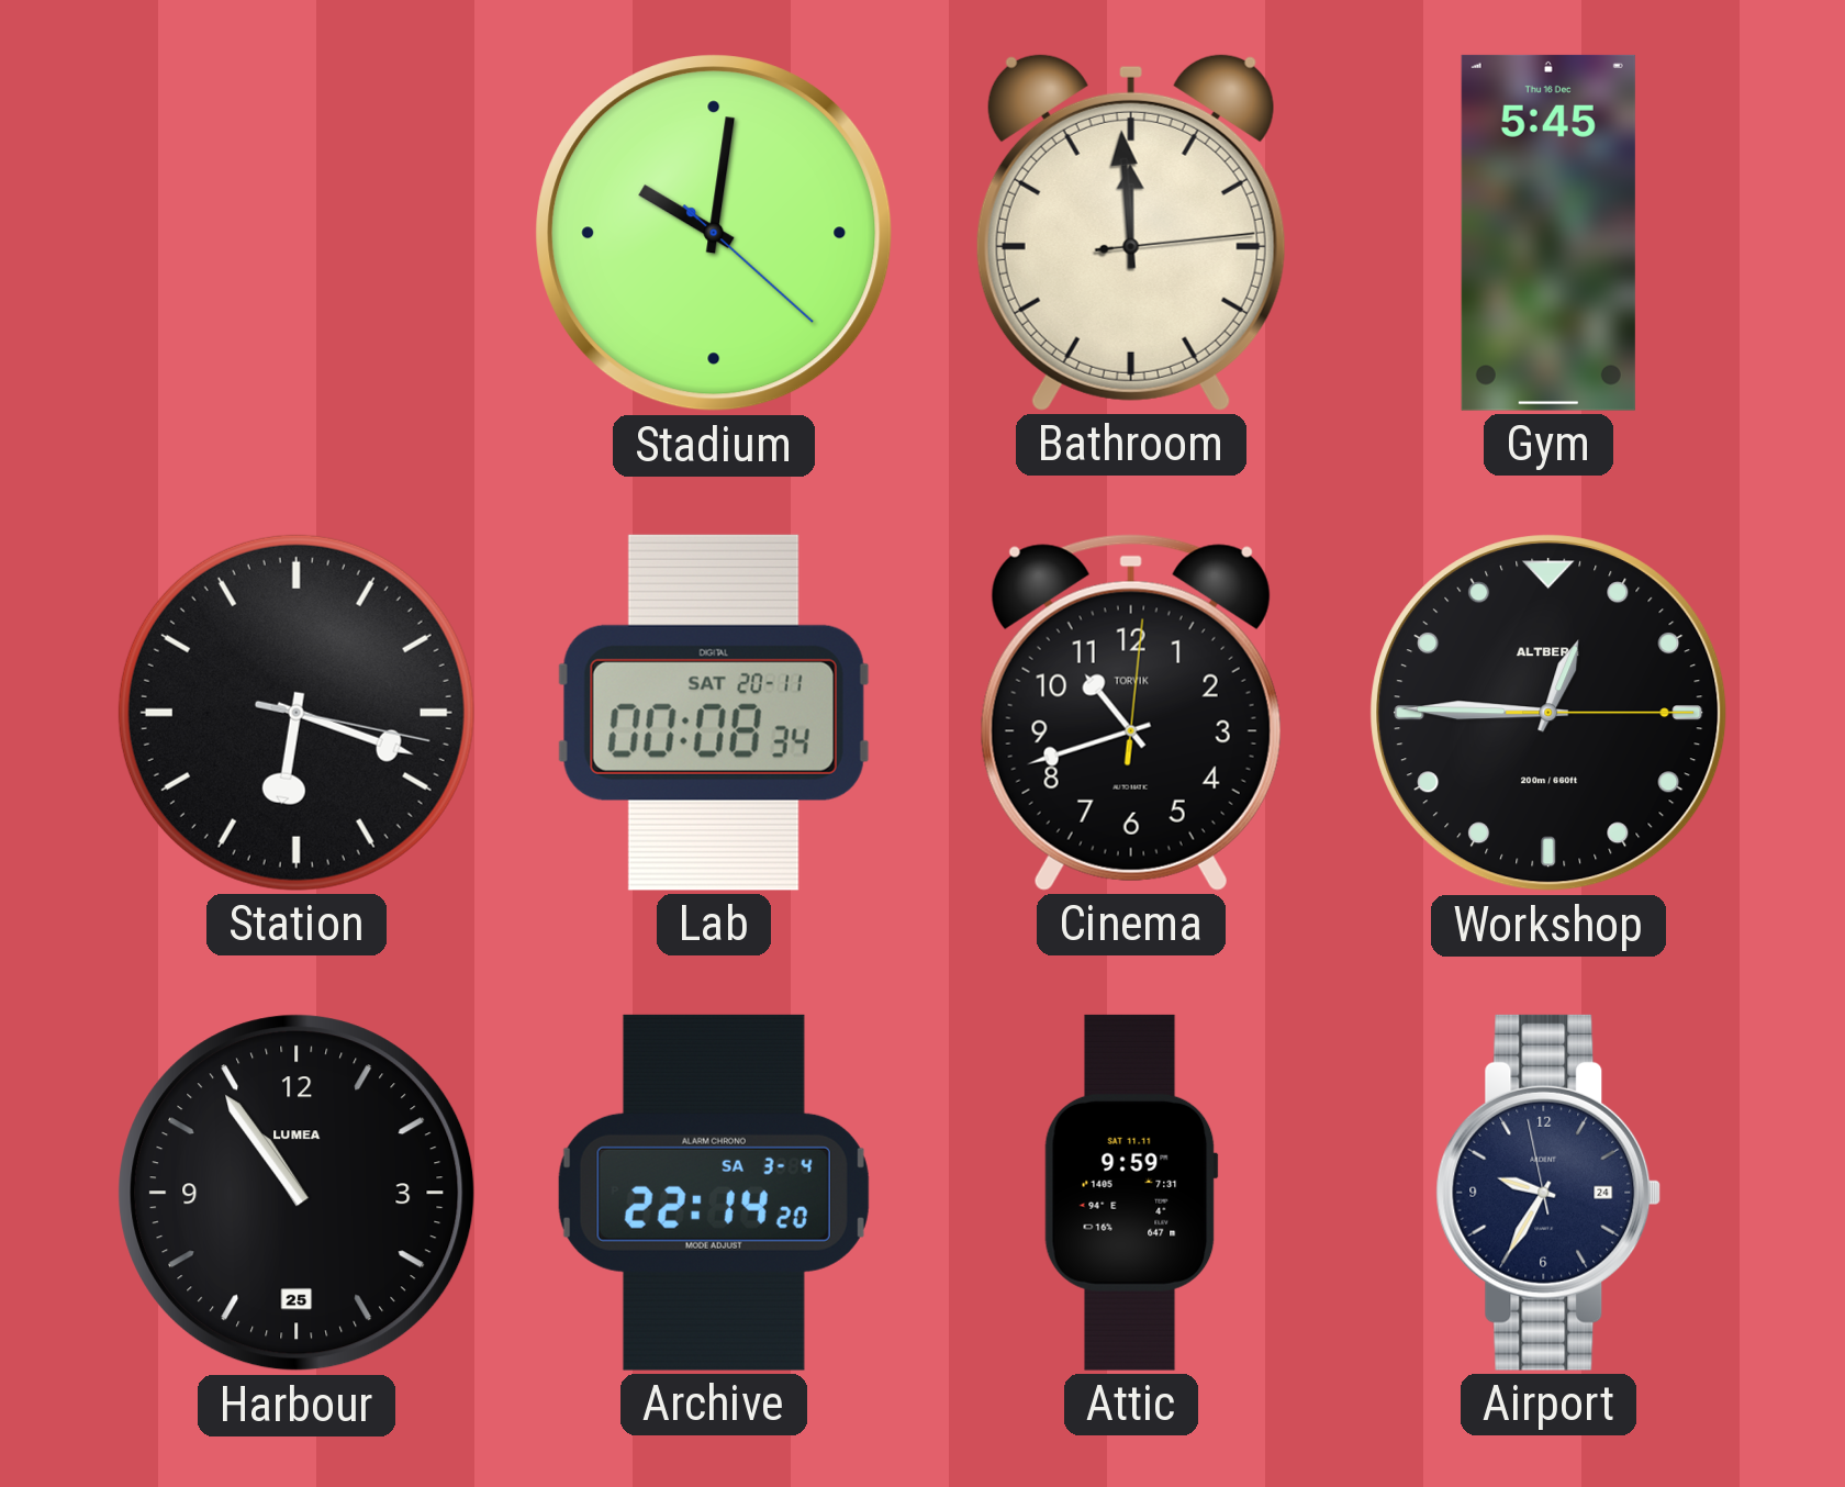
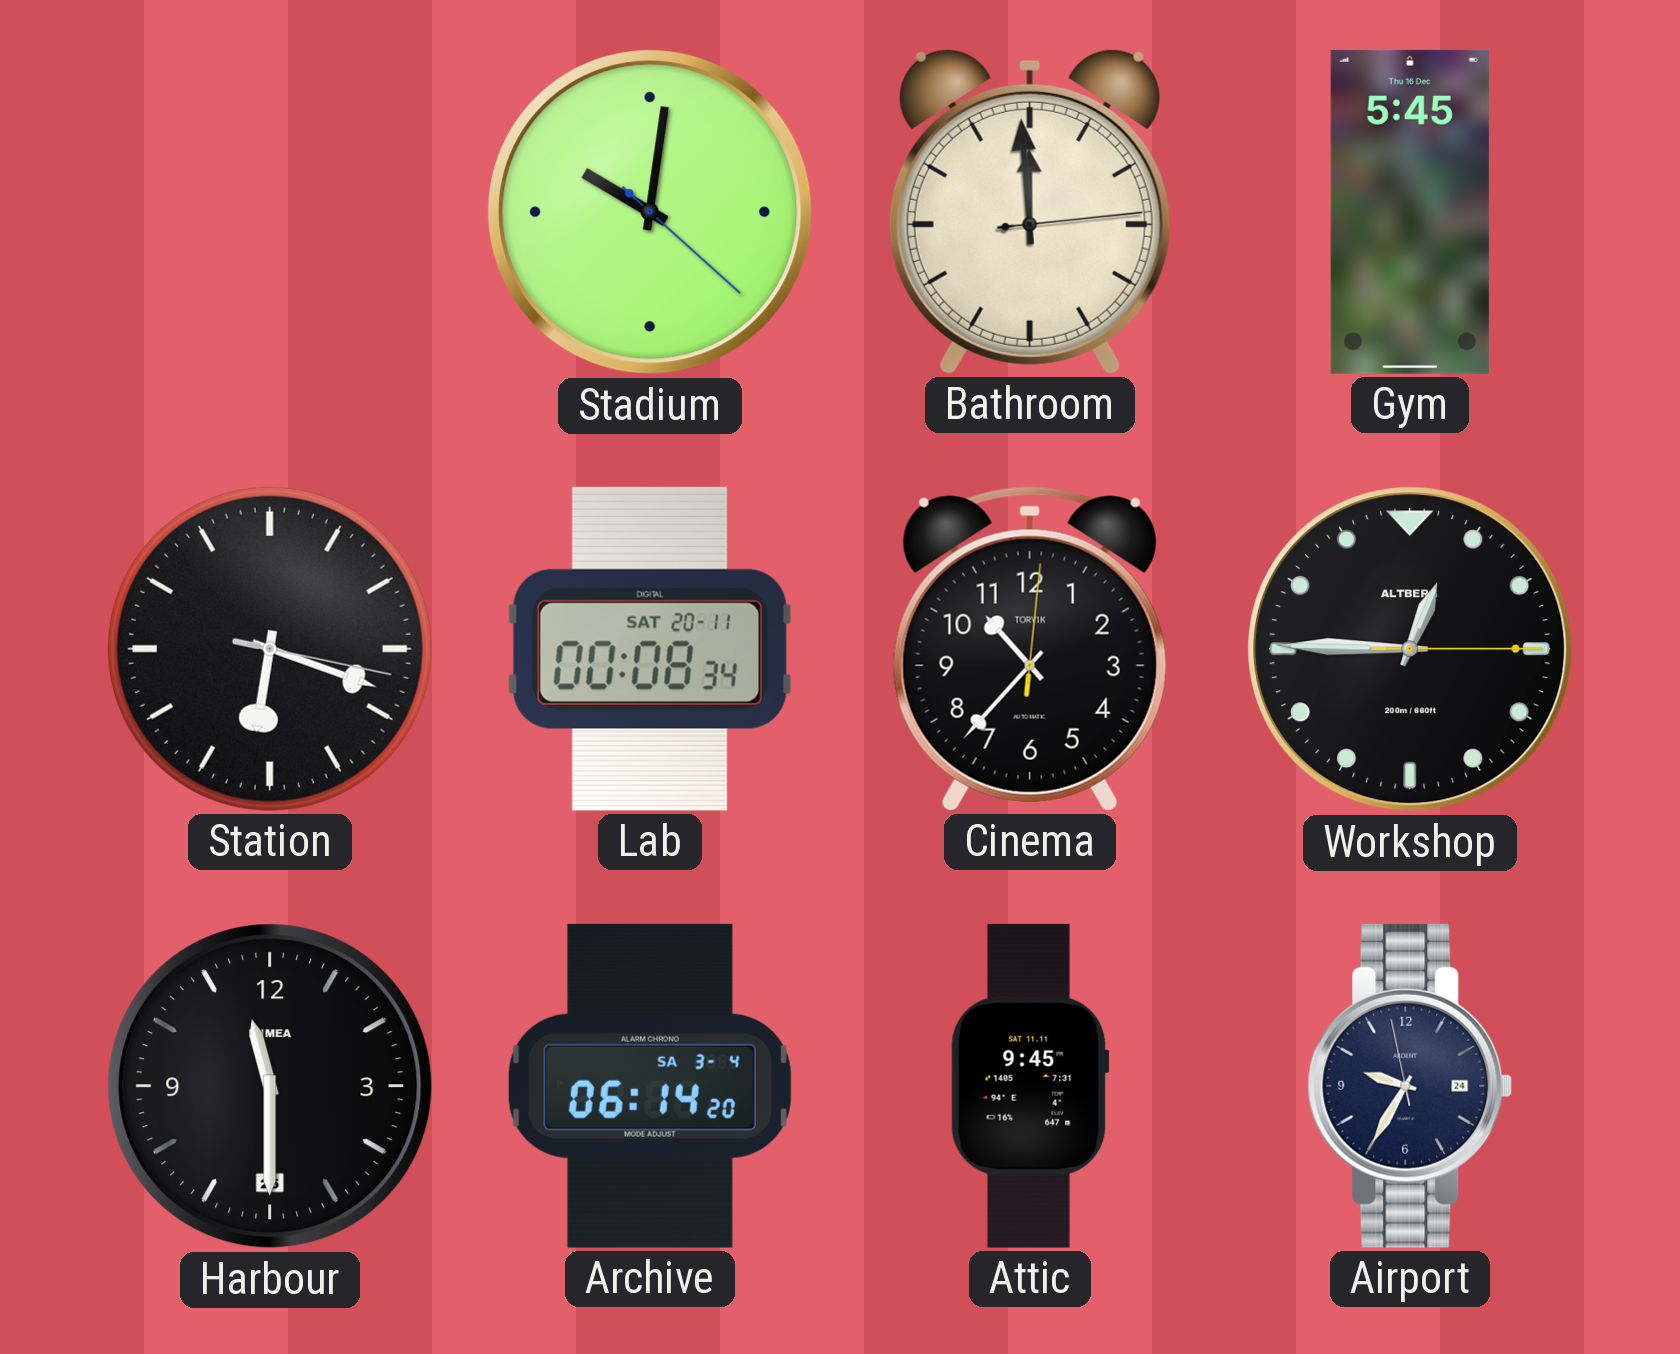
Cinema: 10:42 -> 10:37
Harbour: 10:54 -> 11:30
Archive: 22:14 -> 06:14
Attic: 9:59 -> 9:45
